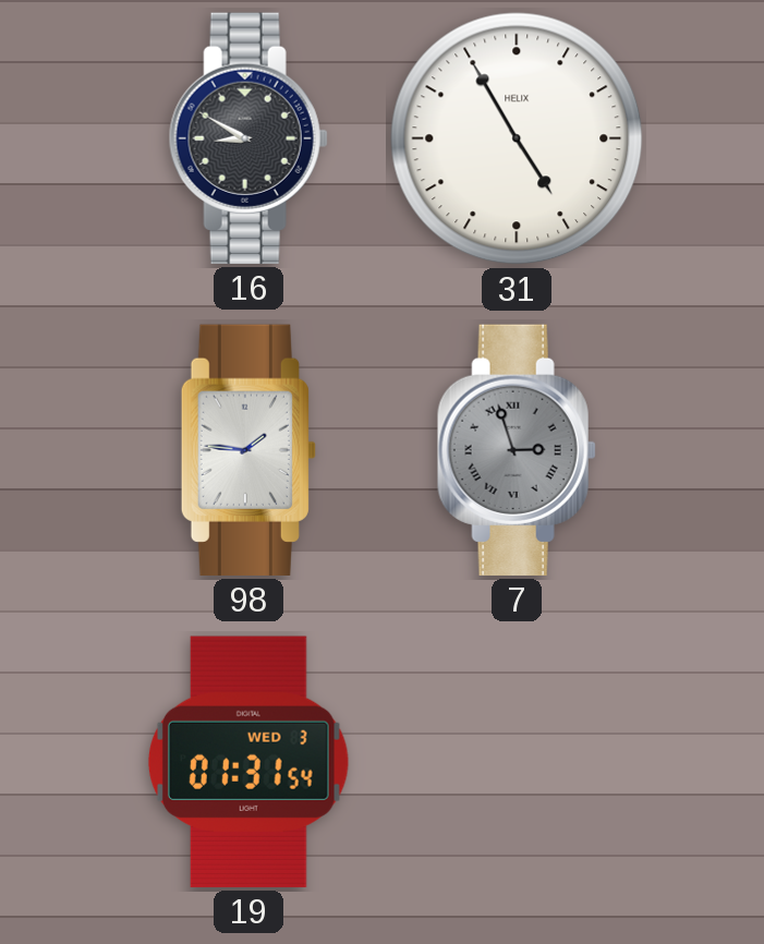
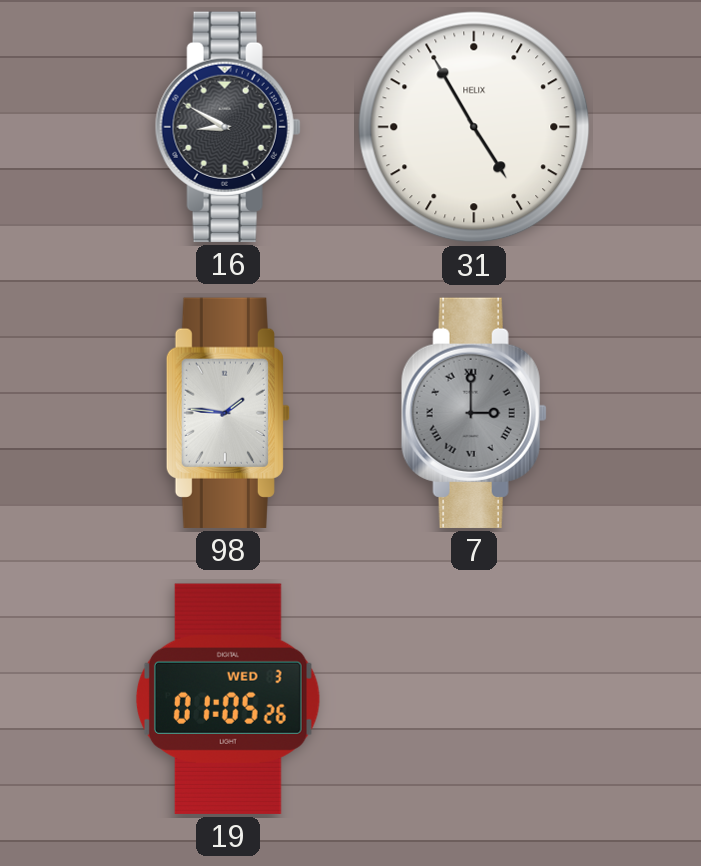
7: 2:57 -> 3:00
19: 01:31 -> 01:05
